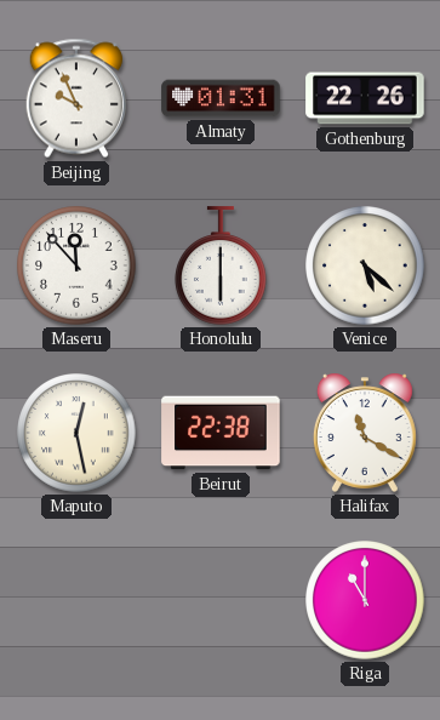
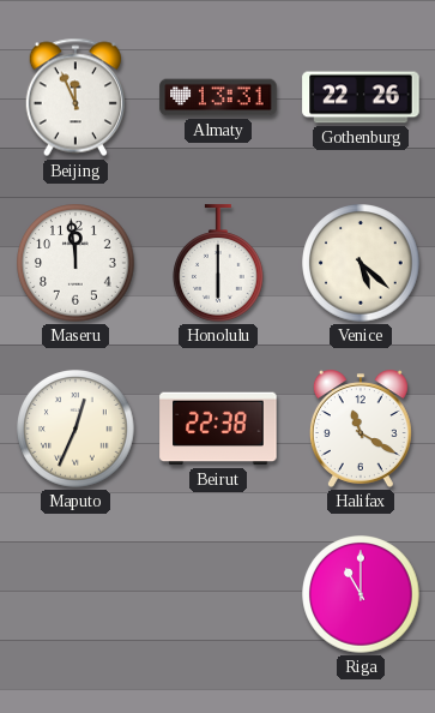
Beijing: 9:56 -> 11:56
Almaty: 01:31 -> 13:31
Maseru: 11:53 -> 11:59
Maputo: 12:28 -> 12:34
